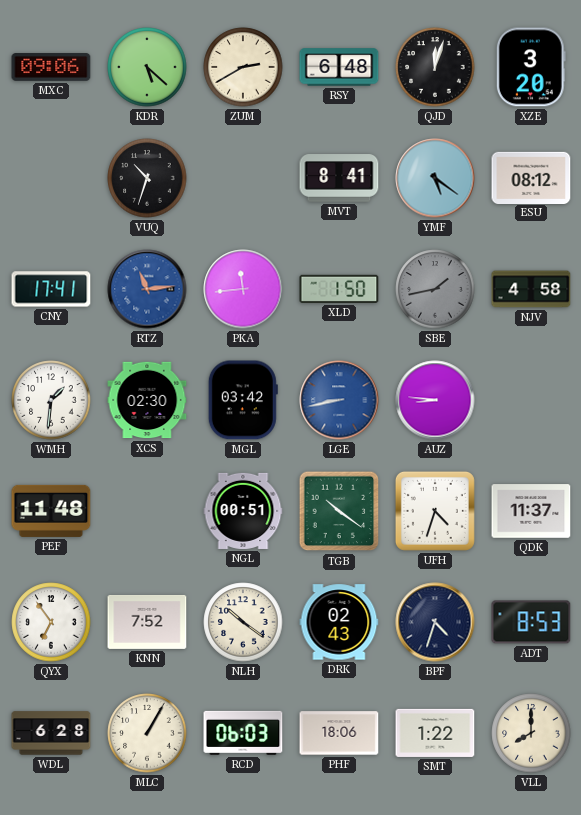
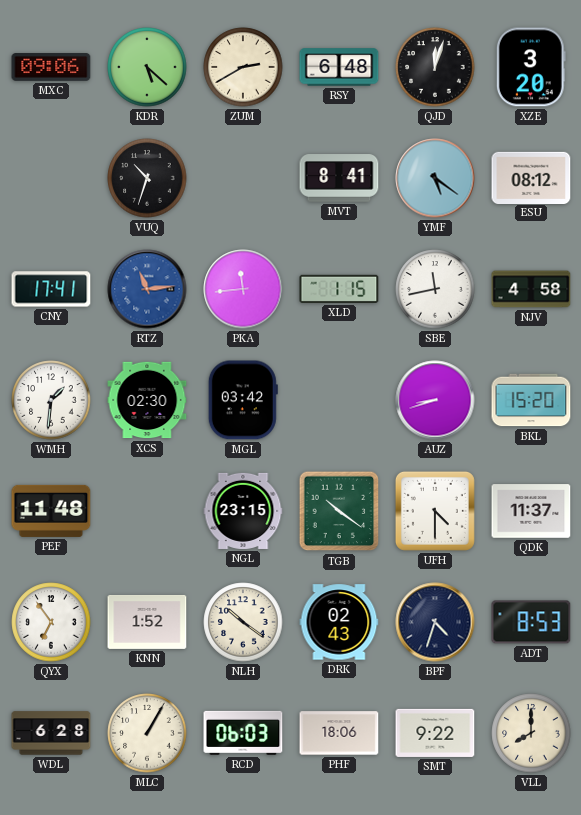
XLD: 1:50 -> 1:15
SBE: 1:43 -> 11:43
SBE dial: grey -> white
LGE: 8:43 -> none
AUZ: 8:46 -> 8:42
BKL: none -> 15:20
NGL: 00:51 -> 23:15
UFH: 4:33 -> 4:30
KNN: 7:52 -> 1:52
SMT: 1:22 -> 9:22
